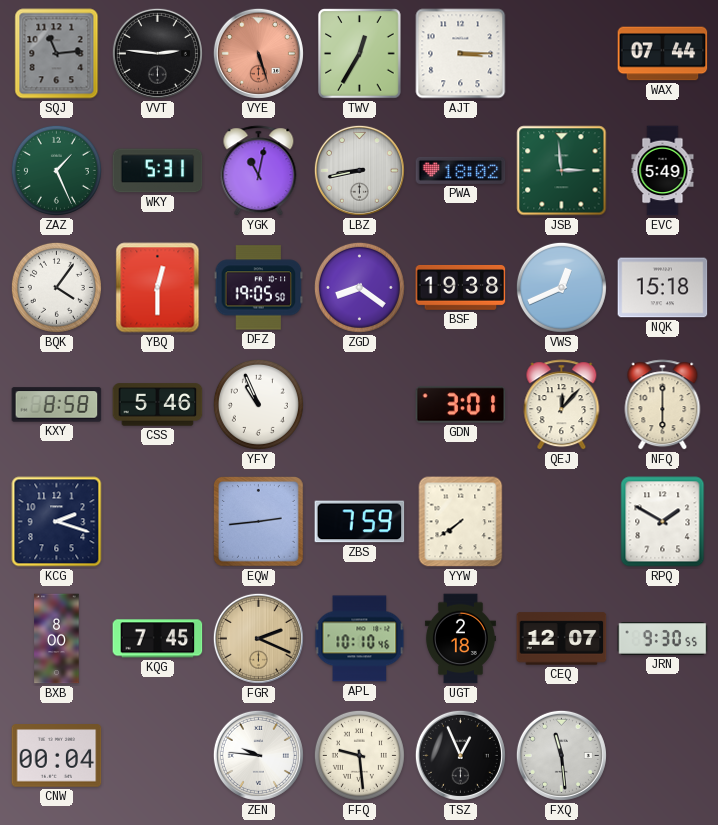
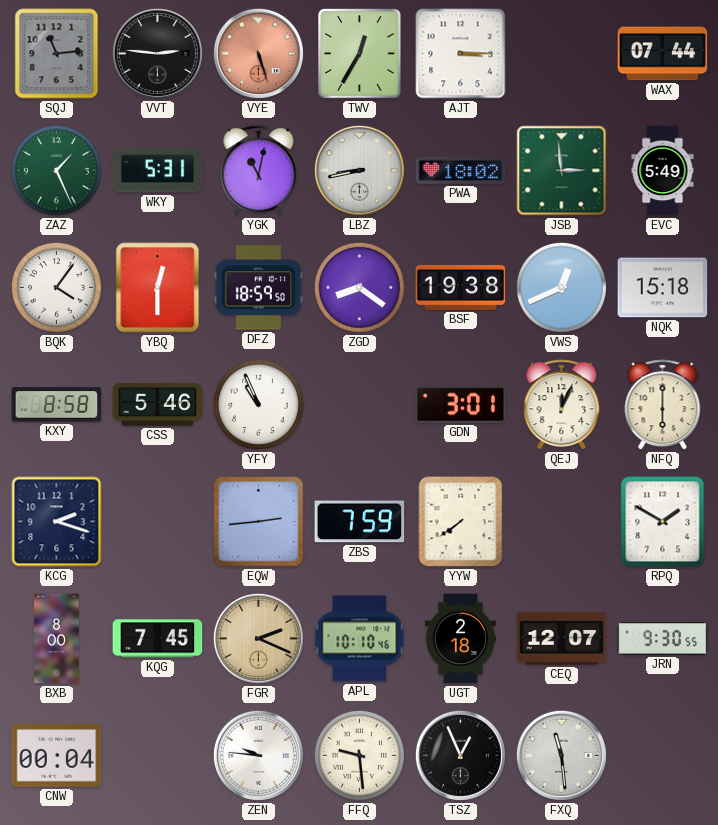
DFZ: 19:05 -> 18:59
QEJ: 12:07 -> 12:04
